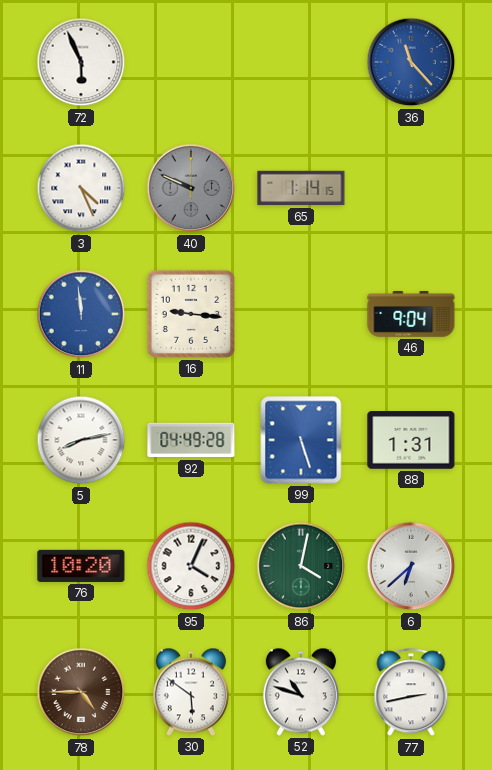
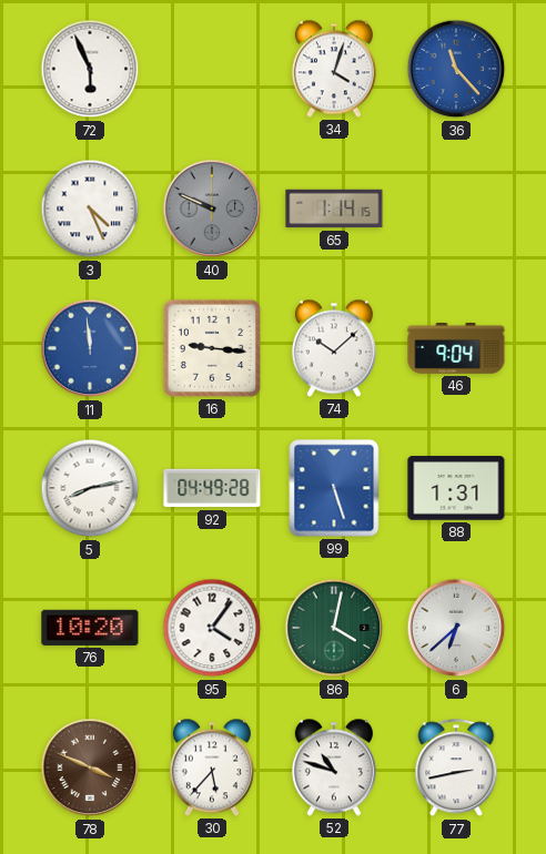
34: none -> 4:03
74: none -> 10:08
95: 4:04 -> 4:06
78: 4:45 -> 3:49
30: 5:51 -> 5:37
